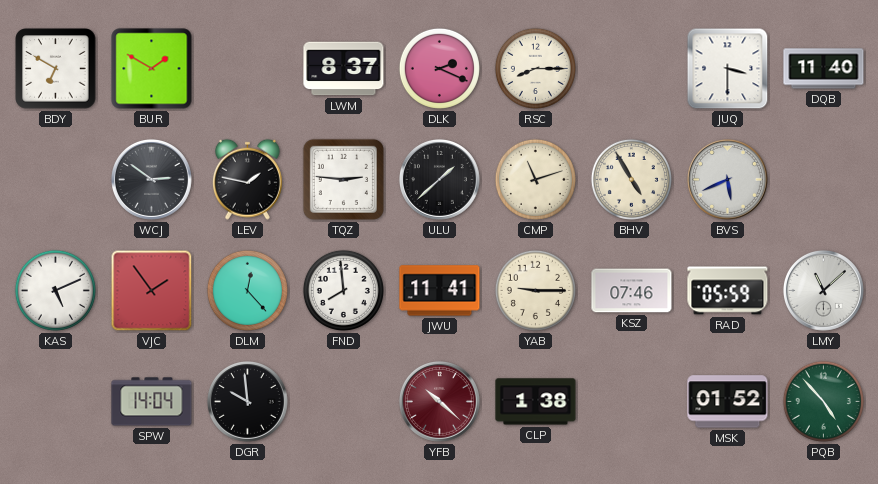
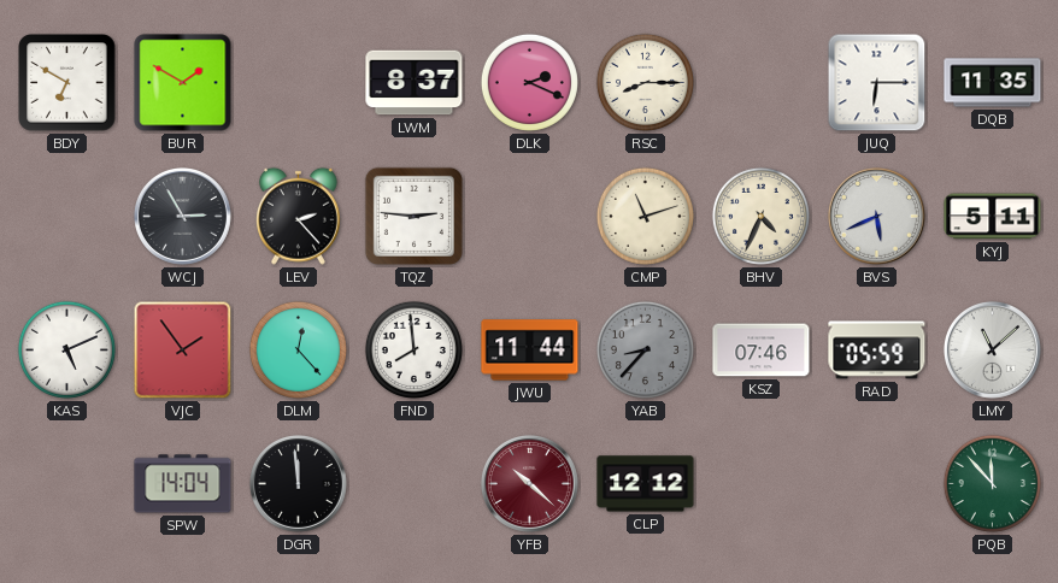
JUQ: 3:30 -> 6:15
DQB: 11:40 -> 11:35
WCJ: 2:51 -> 2:55
LEV: 1:47 -> 2:23
ULU: 1:38 -> none
BHV: 4:55 -> 4:34
KYJ: none -> 5:11
JWU: 11:41 -> 11:44
YAB: 9:15 -> 8:37
YAB dial: cream -> grey
DGR: 9:59 -> 11:59
CLP: 1:38 -> 12:12
MSK: 01:52 -> none
PQB: 4:53 -> 11:53
